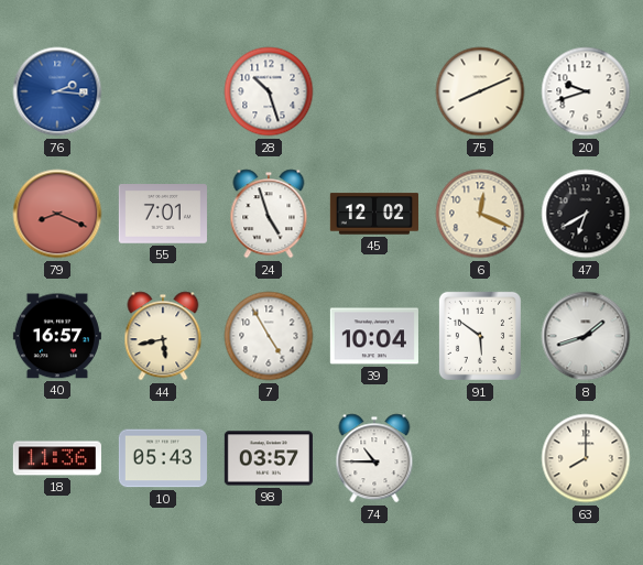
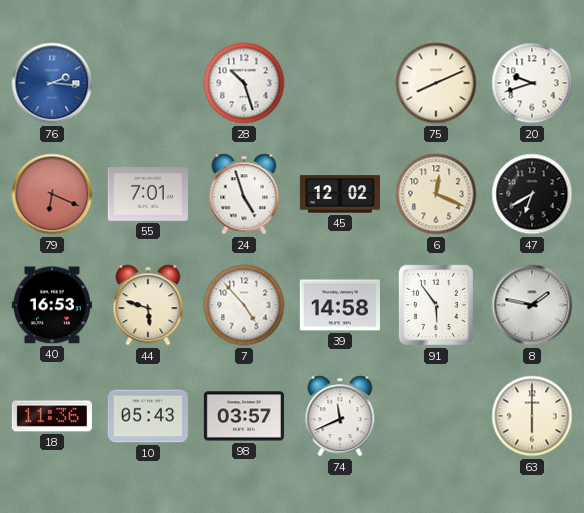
79: 8:19 -> 6:19
40: 16:57 -> 16:53
44: 5:43 -> 5:48
7: 4:55 -> 4:53
39: 10:04 -> 14:58
91: 5:51 -> 5:54
8: 1:42 -> 1:47
74: 10:45 -> 11:41
63: 8:00 -> 6:00
